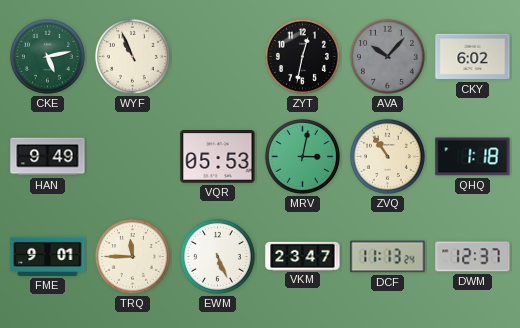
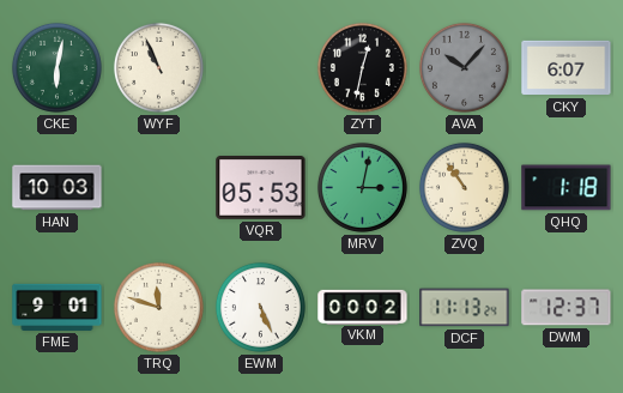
CKE: 5:13 -> 6:02
CKY: 6:02 -> 6:07
HAN: 9:49 -> 10:03
TRQ: 11:45 -> 11:48
VKM: 23:47 -> 00:02
